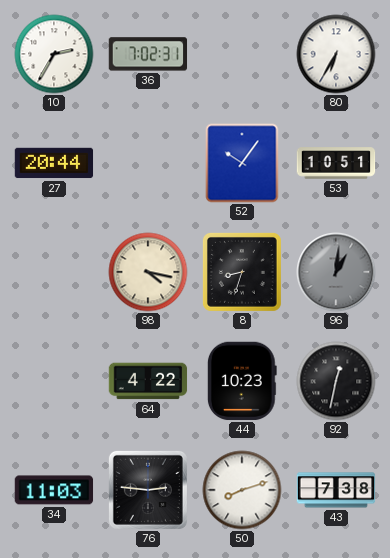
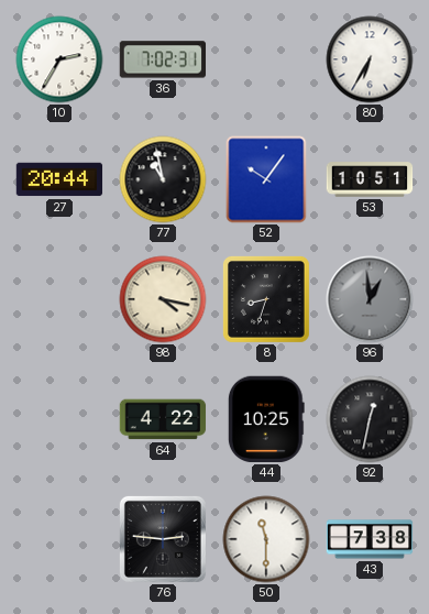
77: none -> 10:58
96: 1:01 -> 12:59
44: 10:23 -> 10:25
34: 11:03 -> none
50: 8:12 -> 11:30
